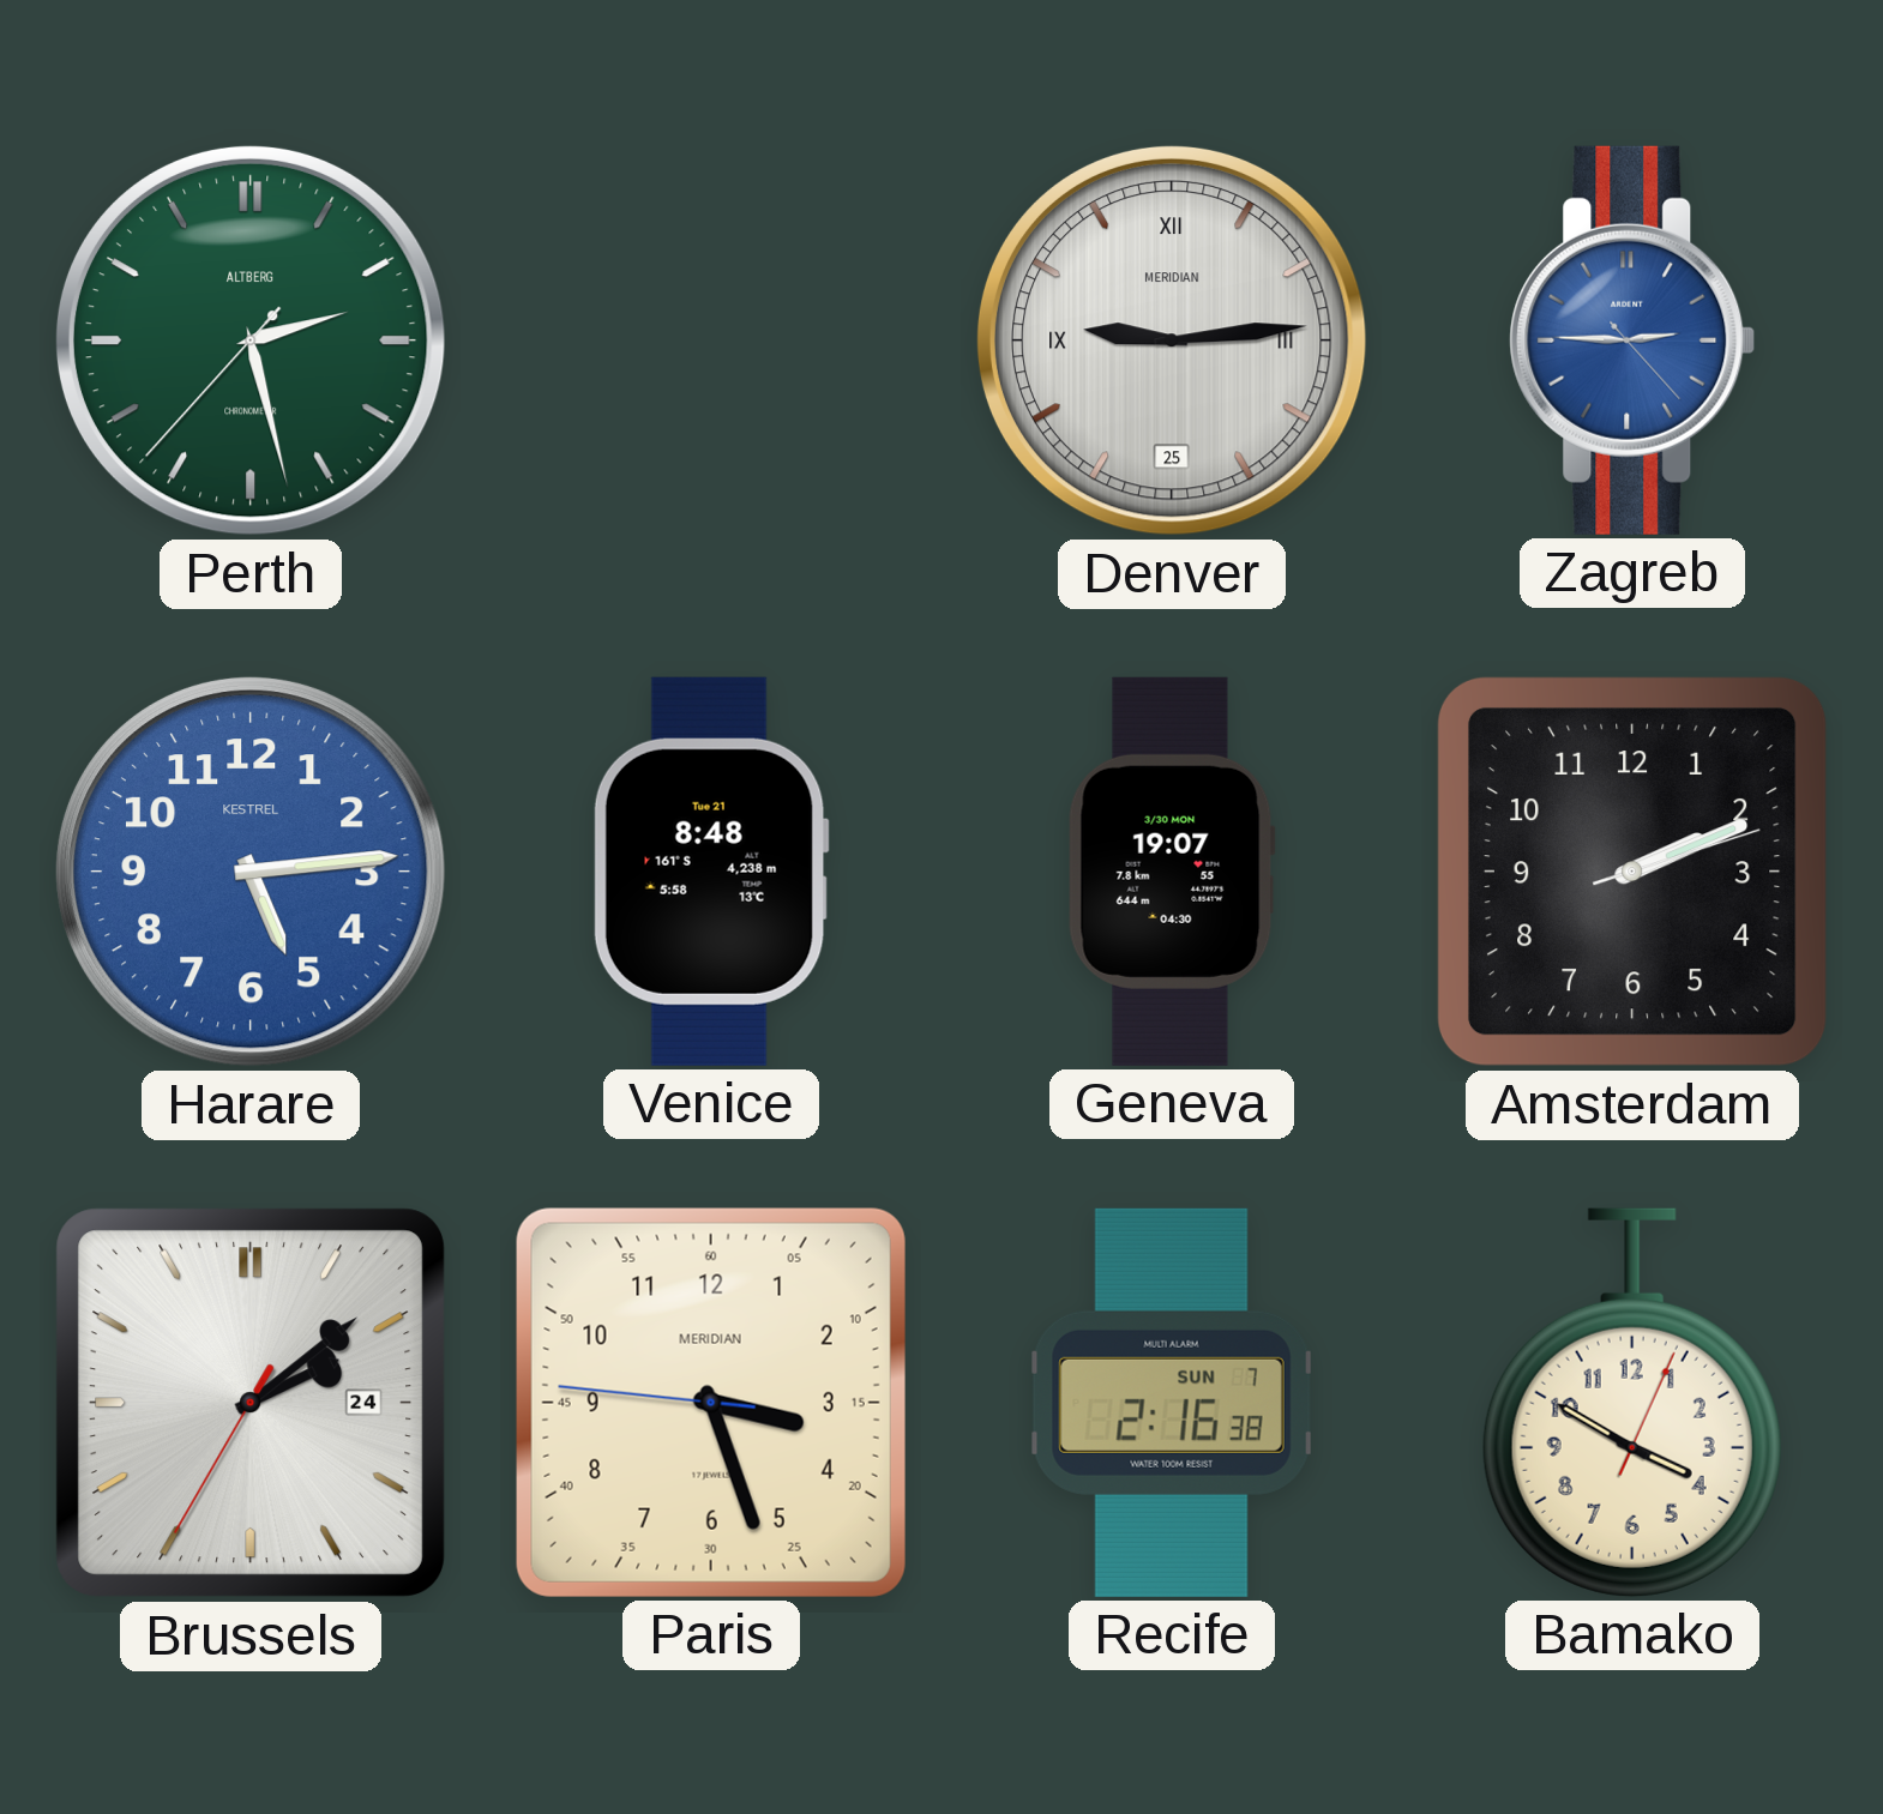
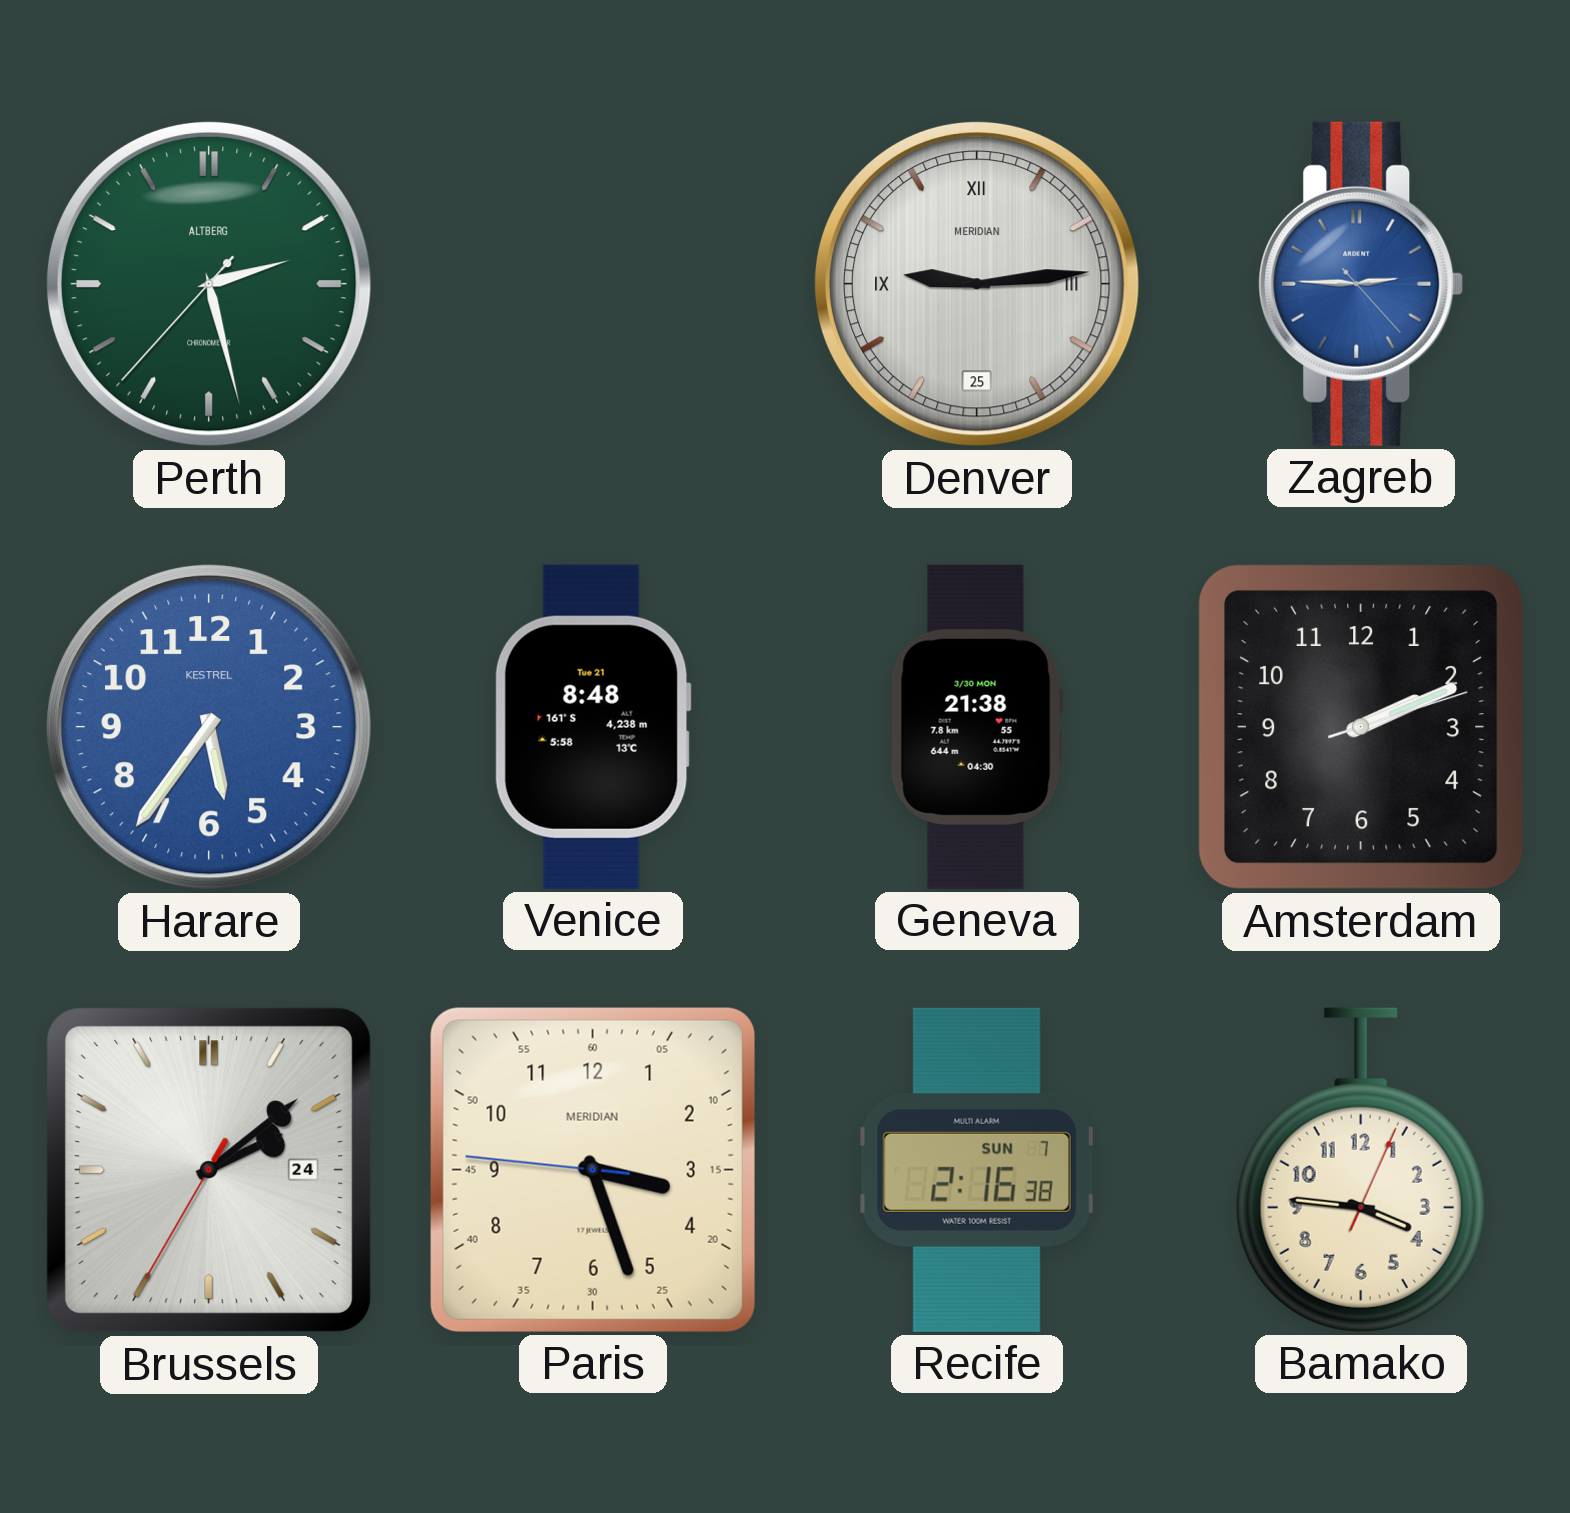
Harare: 5:14 -> 5:36
Geneva: 19:07 -> 21:38
Bamako: 3:50 -> 3:46
